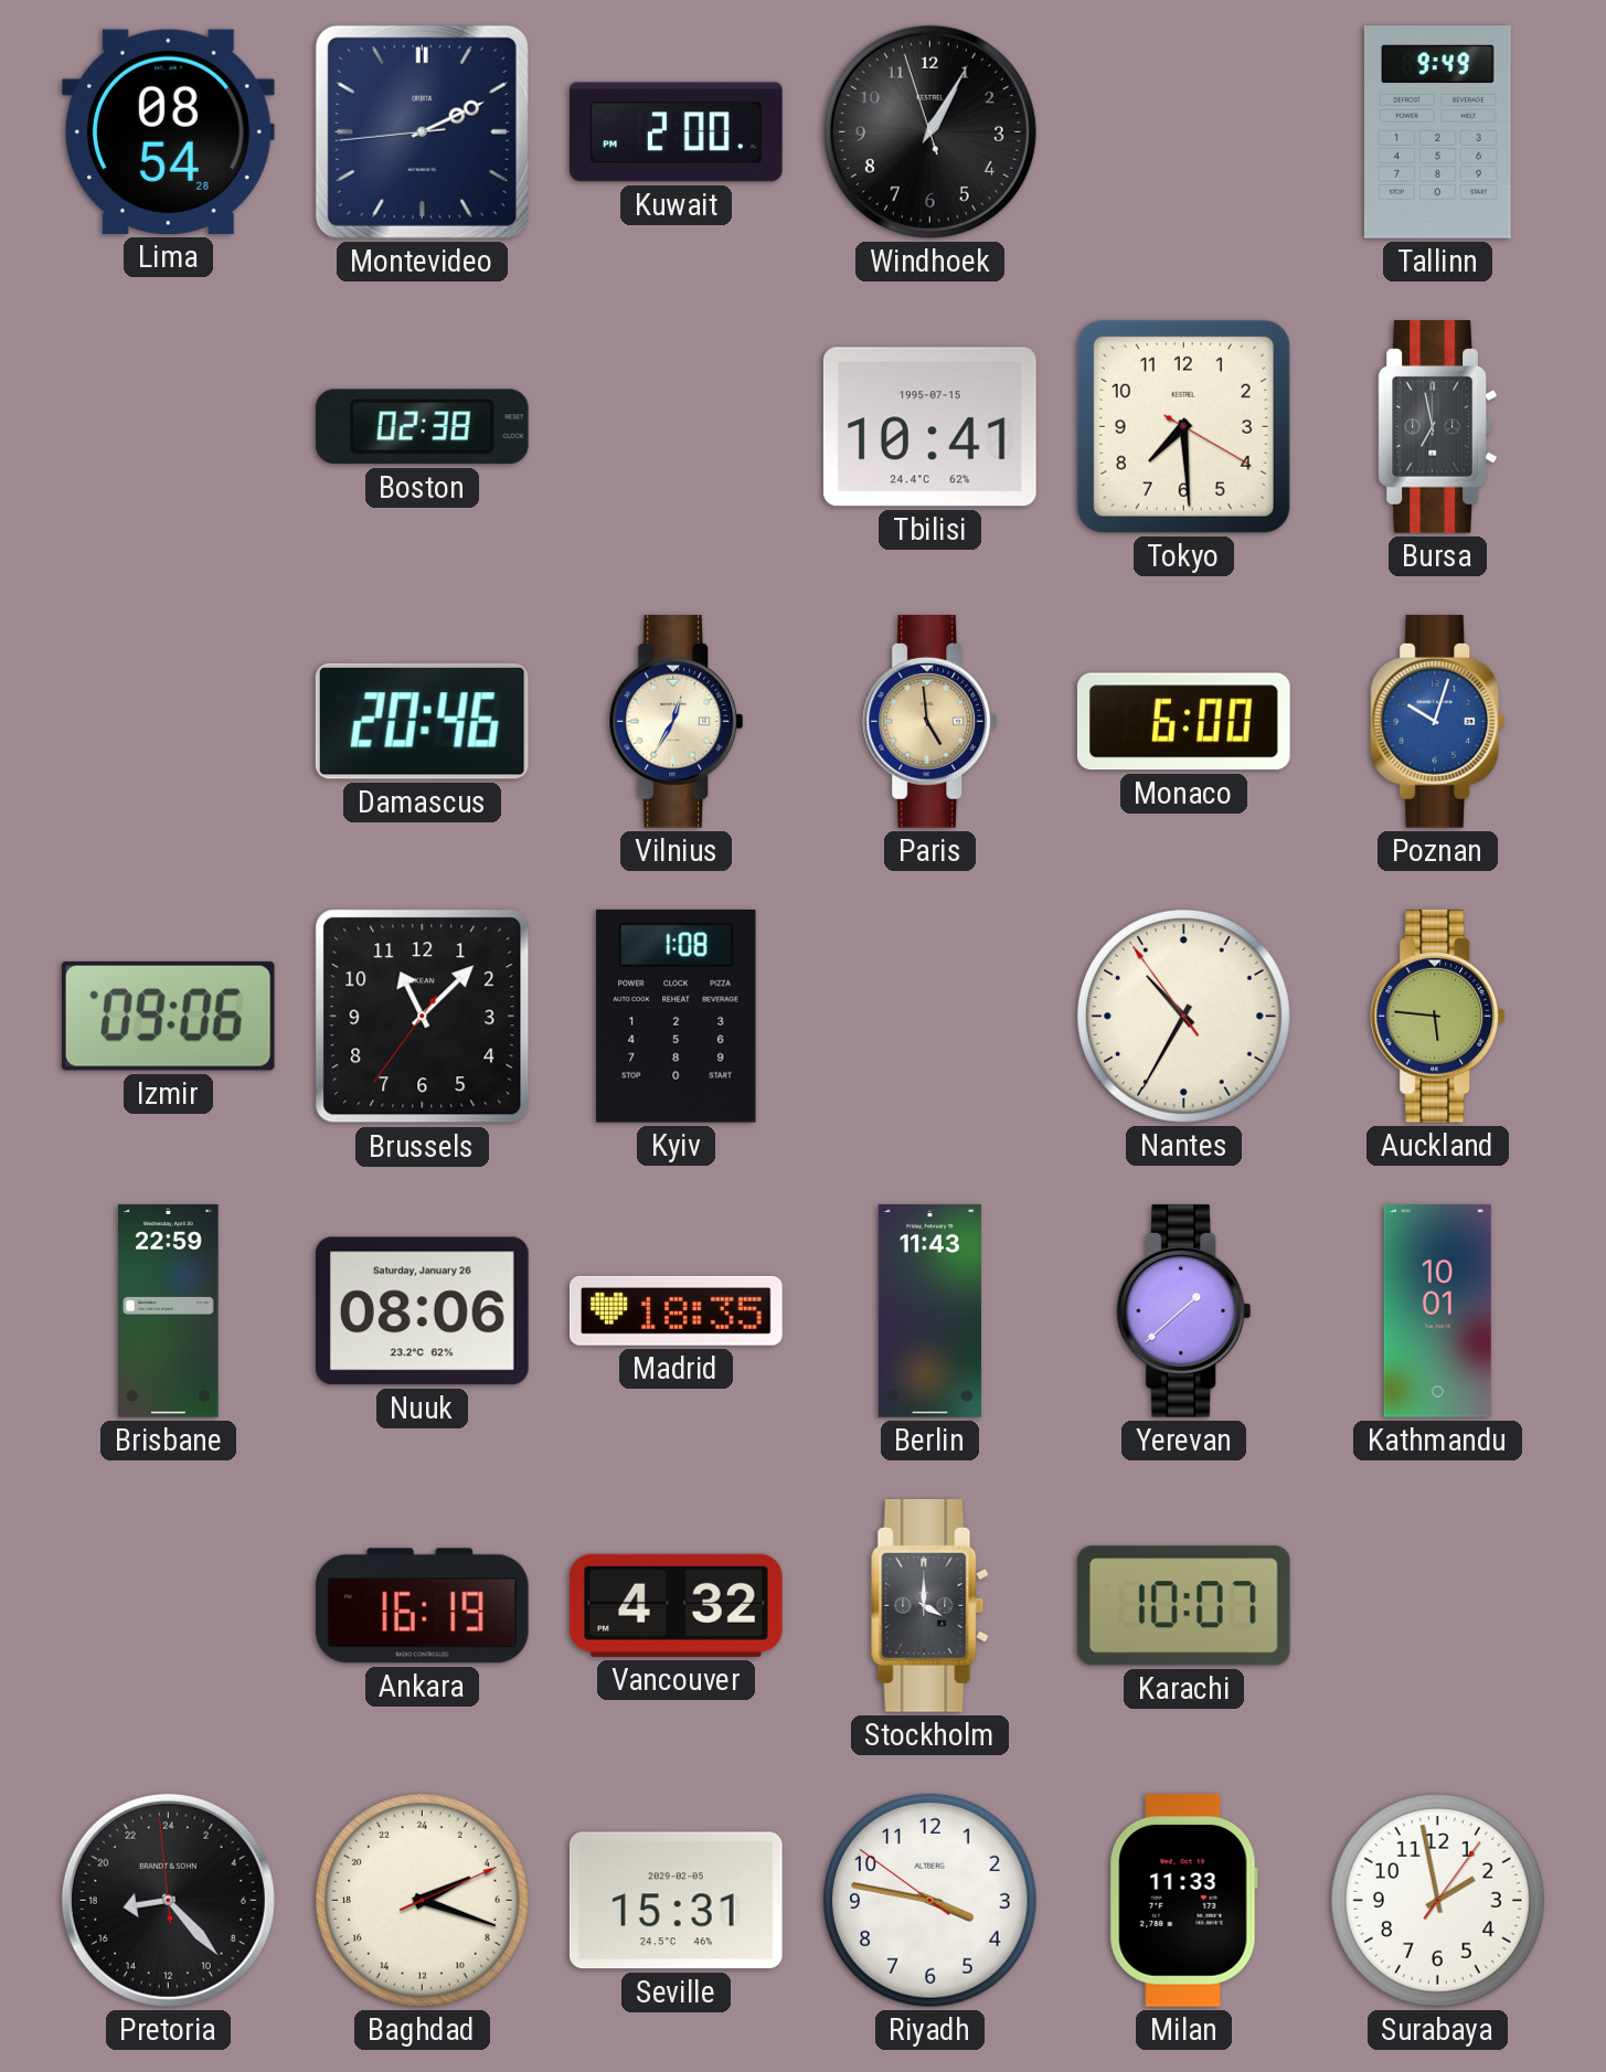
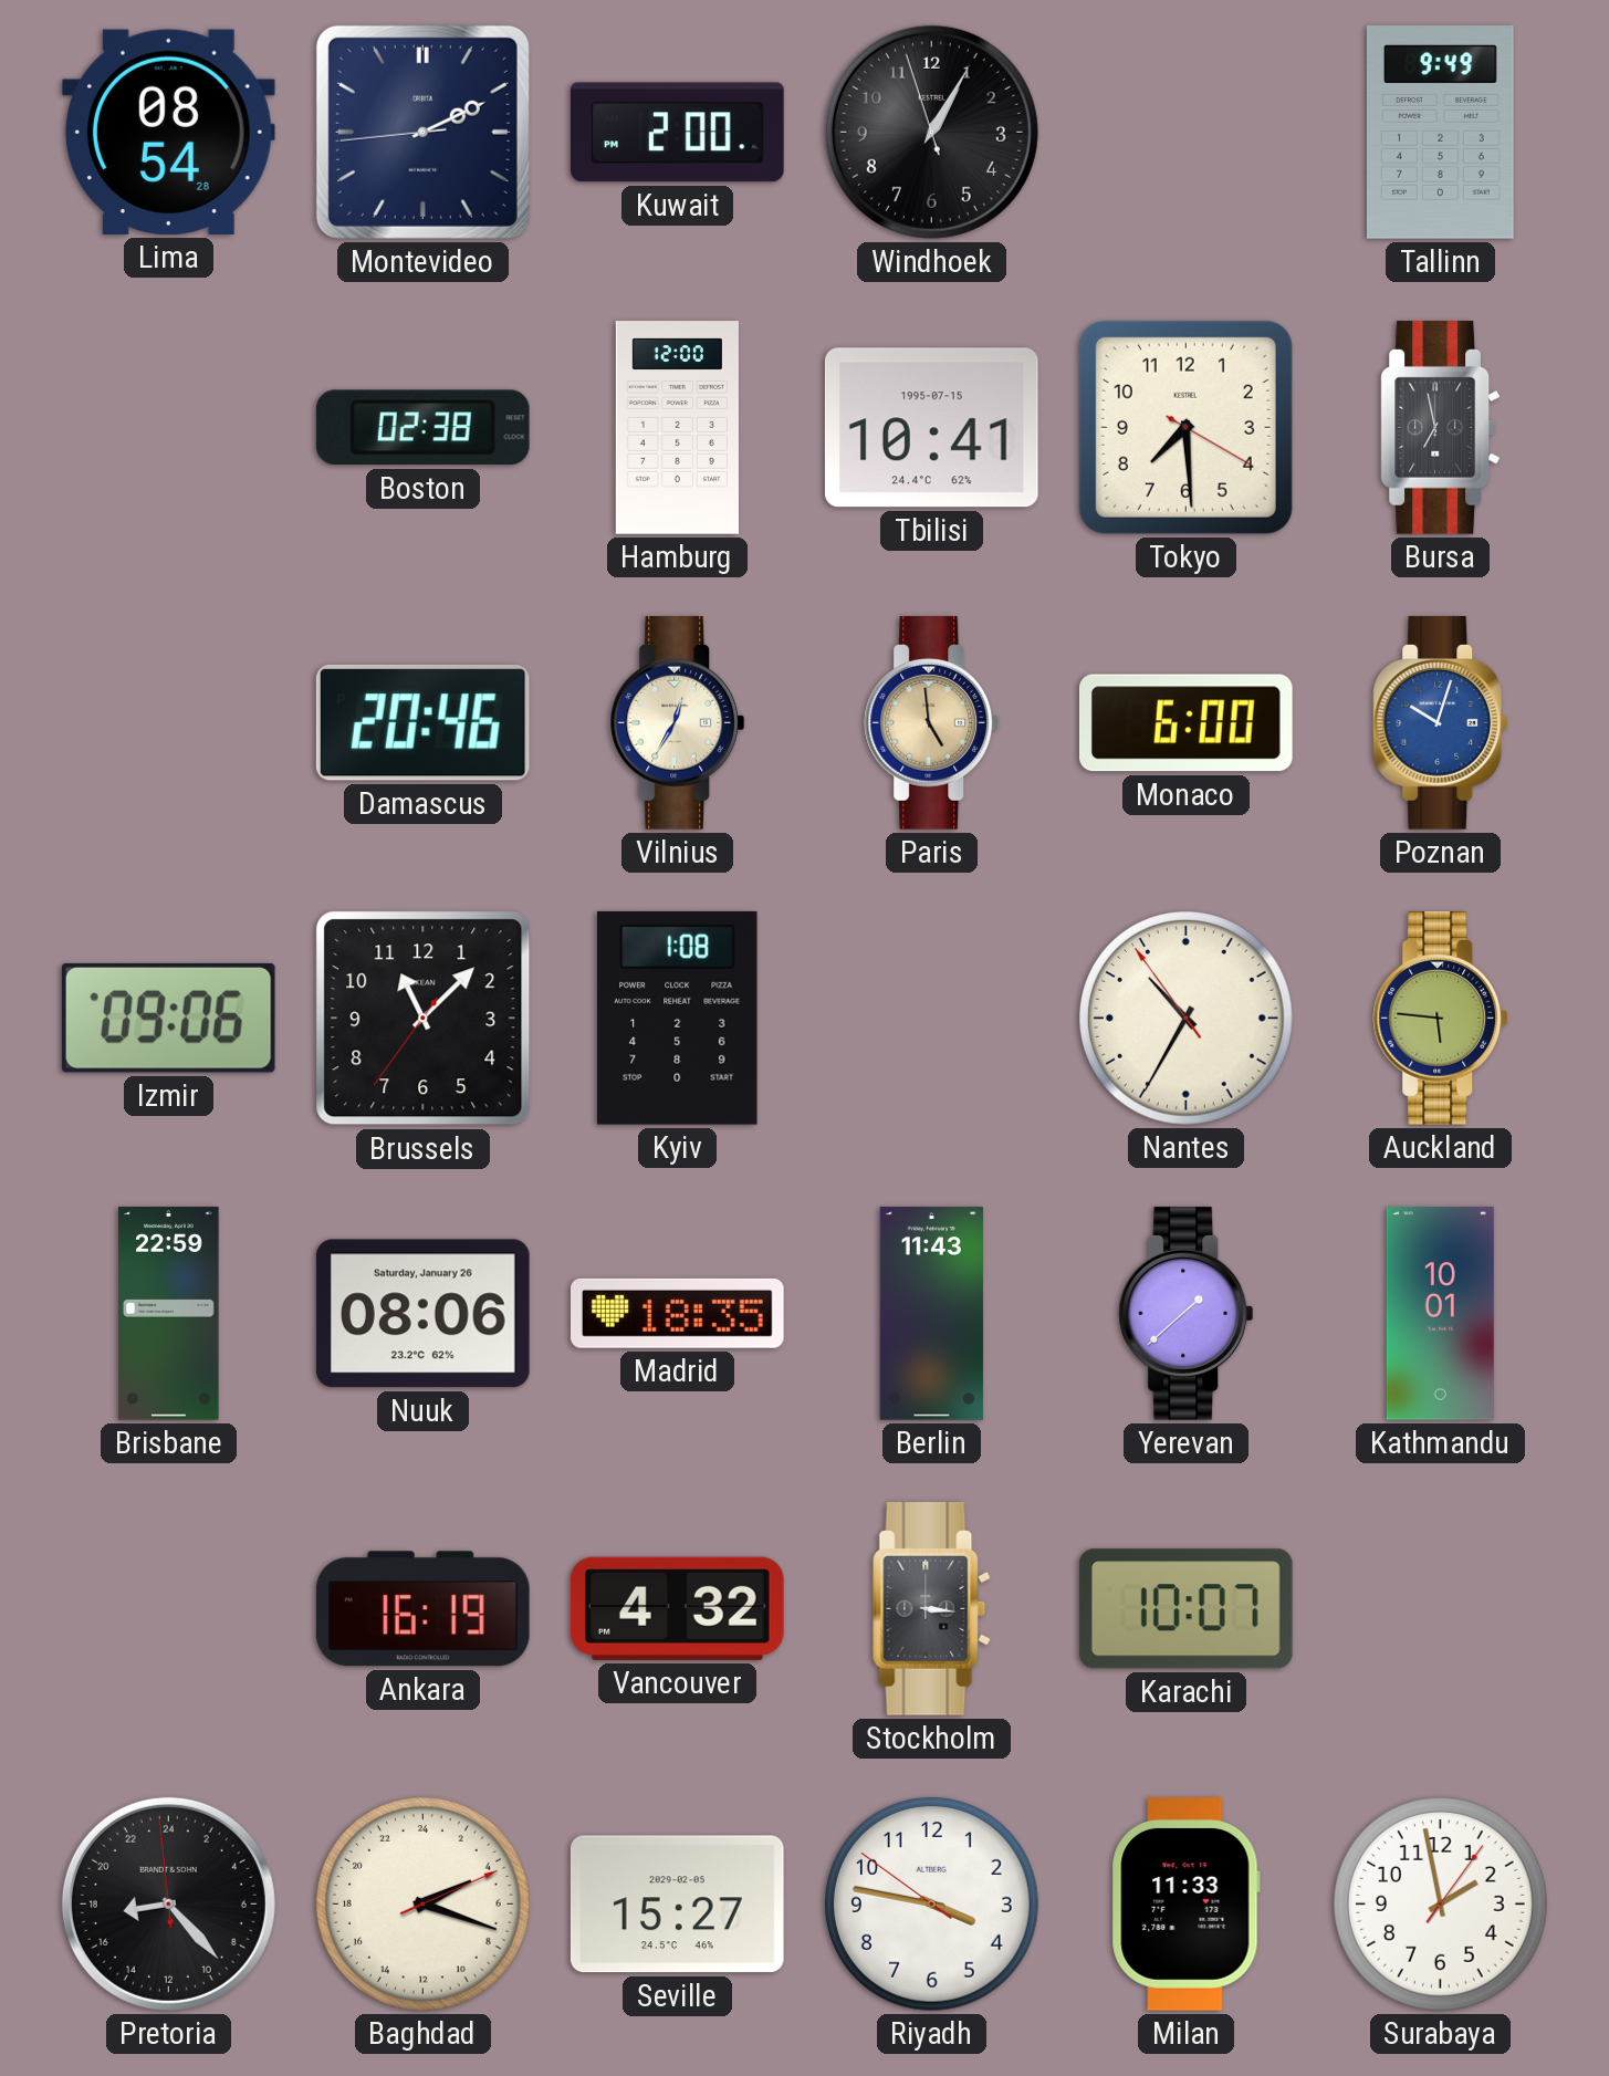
Hamburg: none -> 12:00
Stockholm: 4:00 -> 3:16
Seville: 15:31 -> 15:27
